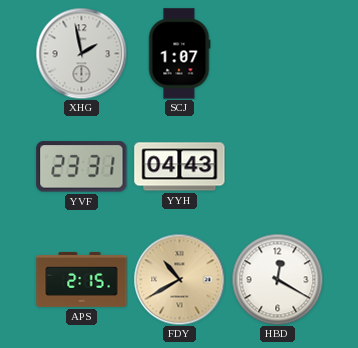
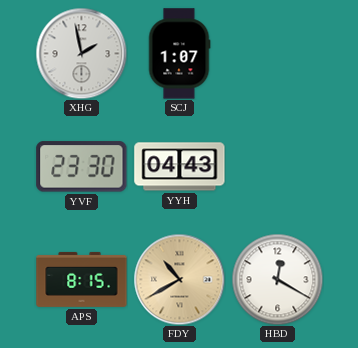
YVF: 23:31 -> 23:30
APS: 2:15 -> 8:15
